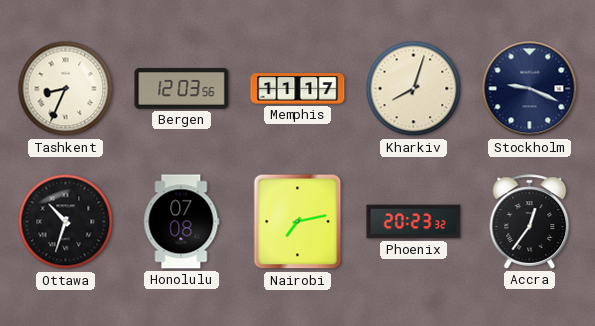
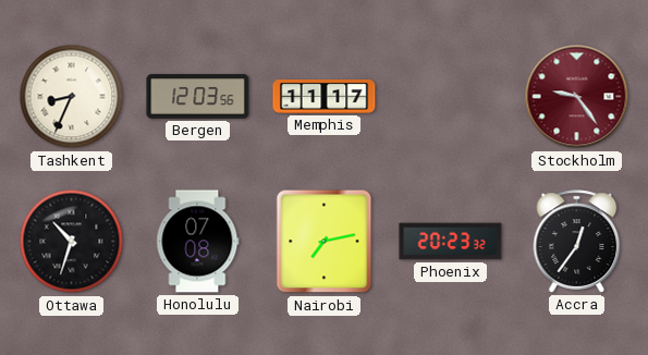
Kharkiv: 8:03 -> none
Stockholm: 9:19 -> 9:24
Stockholm dial: navy -> burgundy
